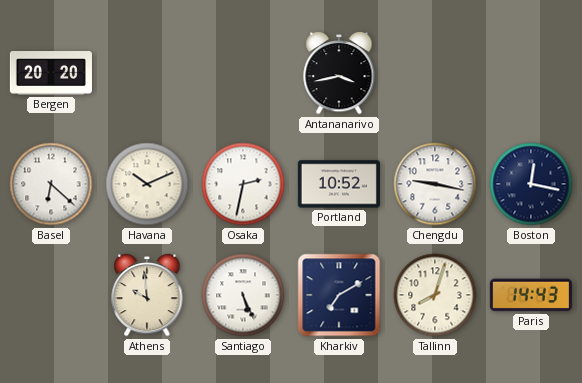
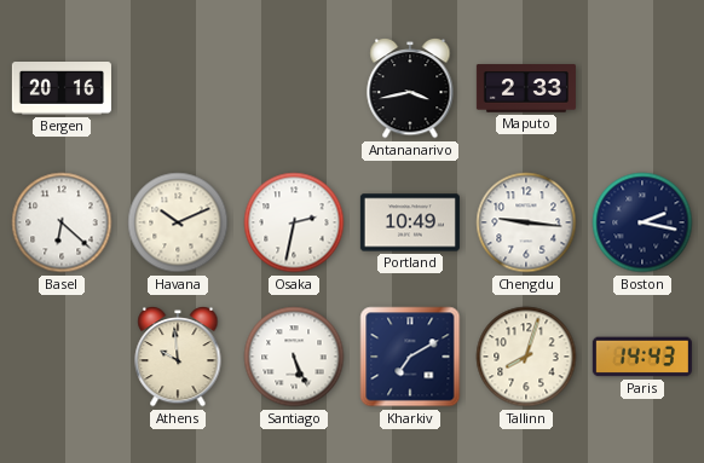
Bergen: 20:20 -> 20:16
Maputo: none -> 2:33
Portland: 10:52 -> 10:49
Chengdu: 9:17 -> 9:16
Boston: 12:17 -> 2:17
